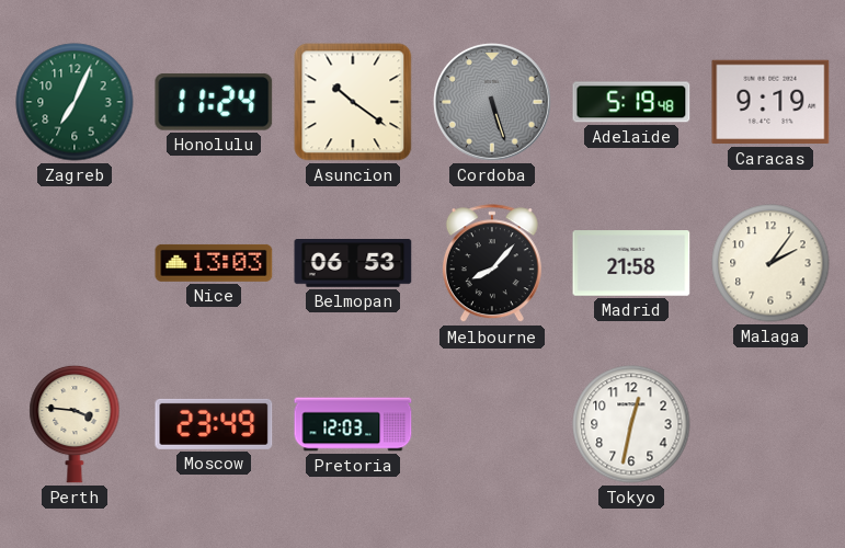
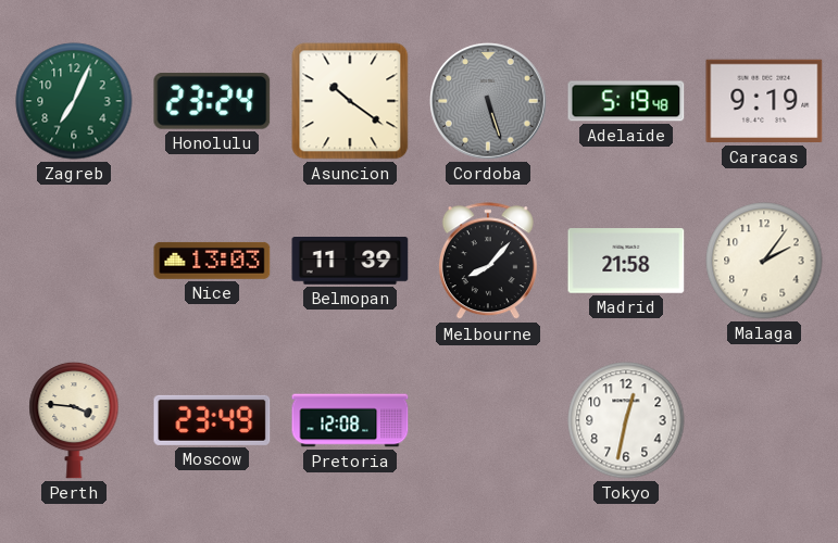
Honolulu: 11:24 -> 23:24
Belmopan: 06:53 -> 11:39
Pretoria: 12:03 -> 12:08
